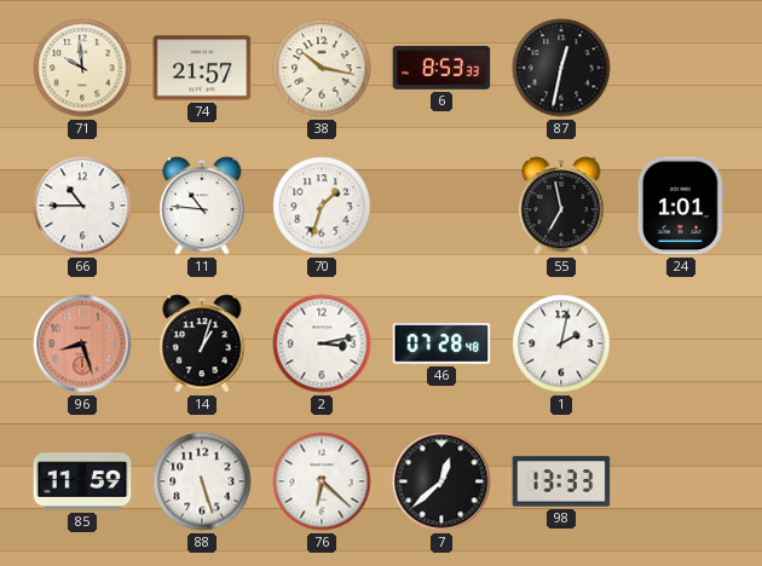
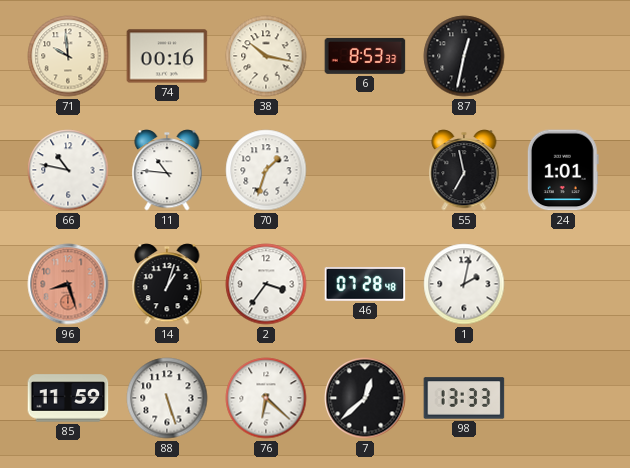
74: 21:57 -> 00:16
66: 10:45 -> 10:47
2: 3:13 -> 3:36
